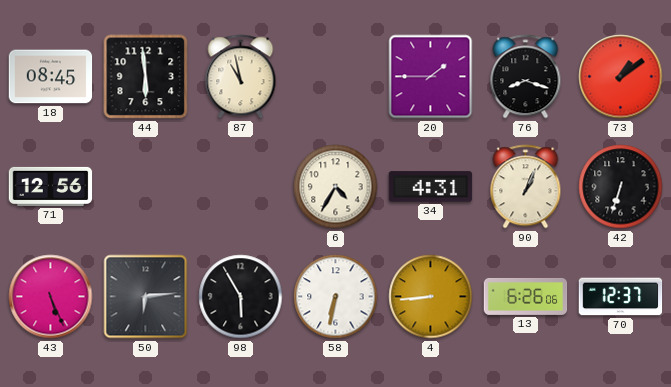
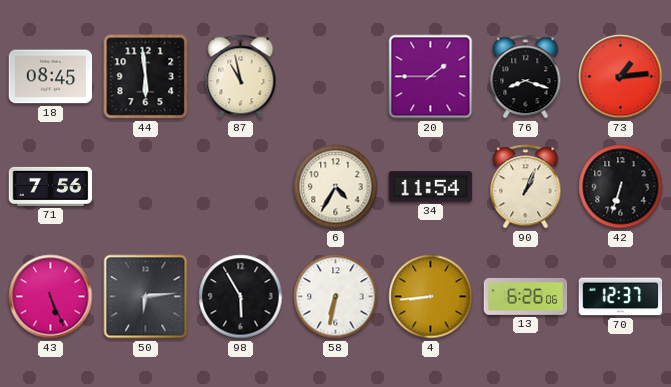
73: 1:09 -> 1:14
71: 12:56 -> 7:56
34: 4:31 -> 11:54
